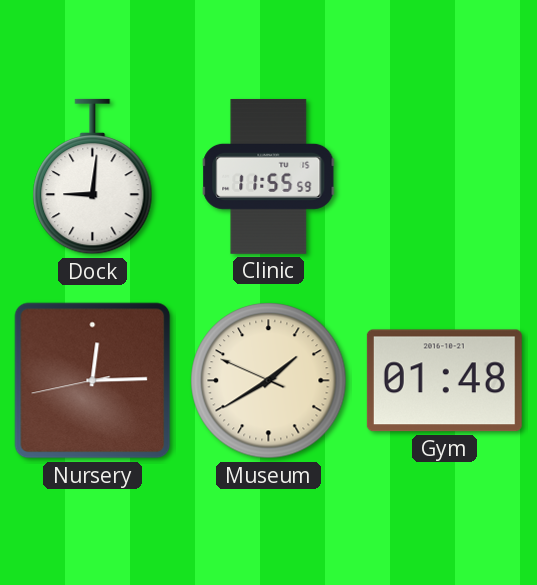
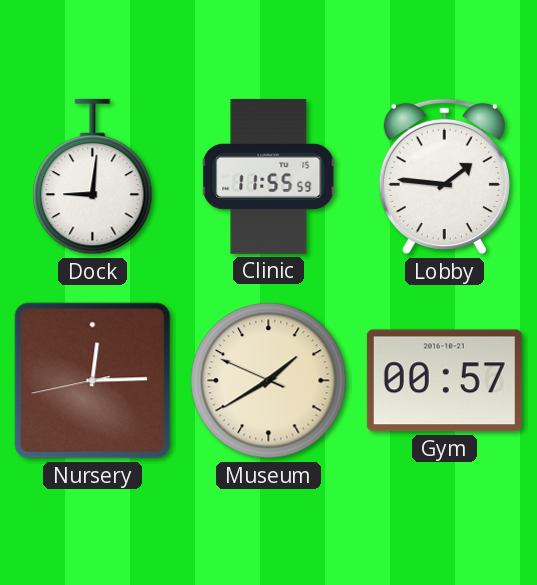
Lobby: none -> 1:46
Gym: 01:48 -> 00:57
